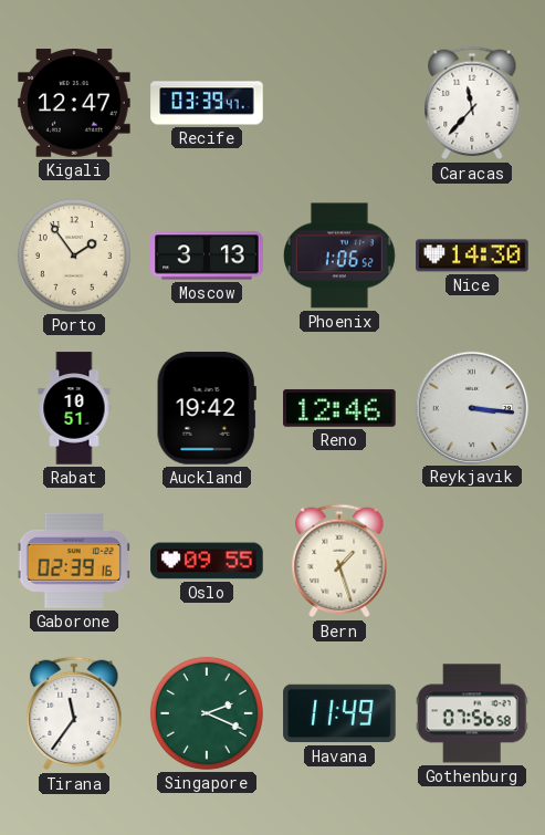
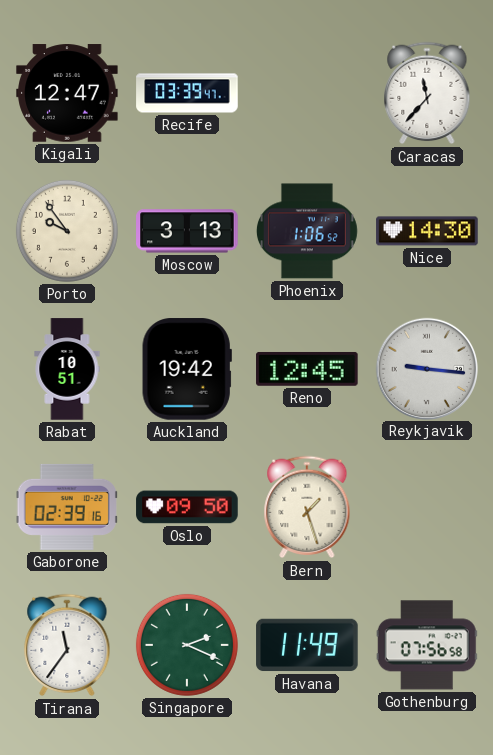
Porto: 1:54 -> 9:54
Reno: 12:46 -> 12:45
Reykjavik: 3:16 -> 9:16
Oslo: 09:55 -> 09:50
